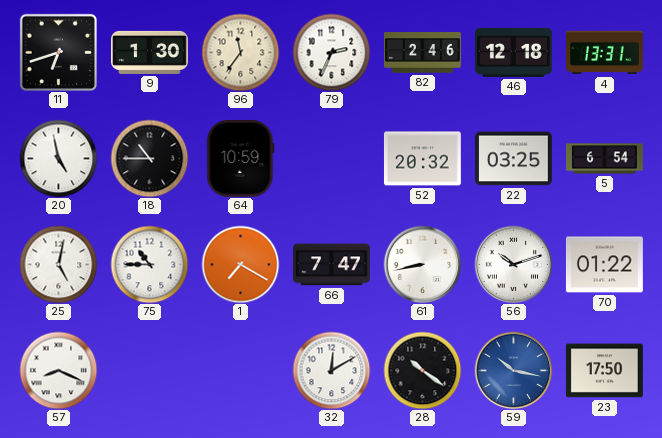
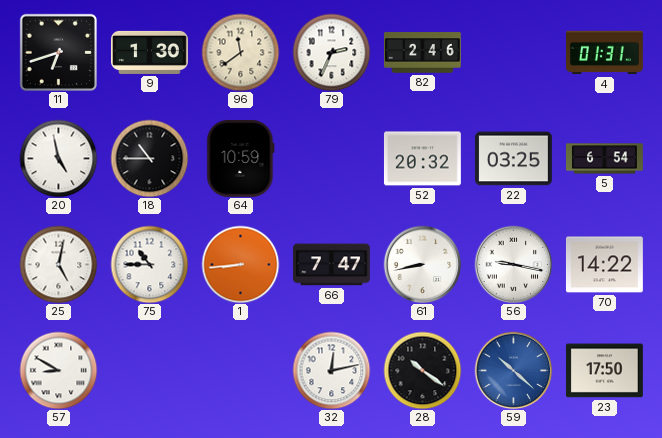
96: 11:36 -> 11:39
46: 12:18 -> none
4: 13:31 -> 01:31
1: 7:20 -> 8:44
56: 10:12 -> 9:17
70: 01:22 -> 14:22
57: 8:19 -> 8:50
32: 12:10 -> 12:13
59: 10:17 -> 10:22
